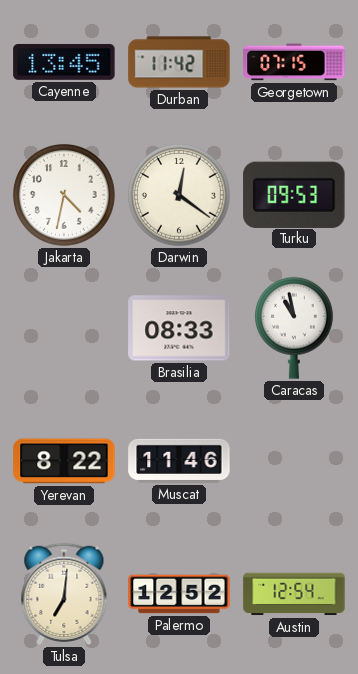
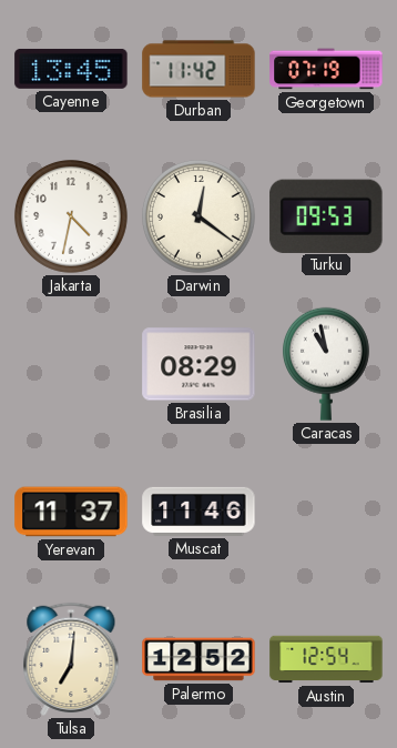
Georgetown: 07:15 -> 07:19
Brasilia: 08:33 -> 08:29
Yerevan: 8:22 -> 11:37
